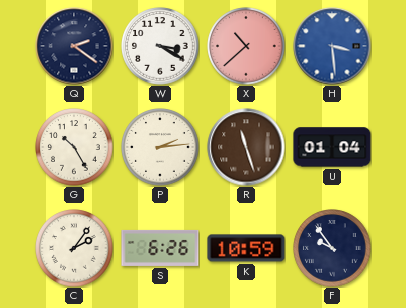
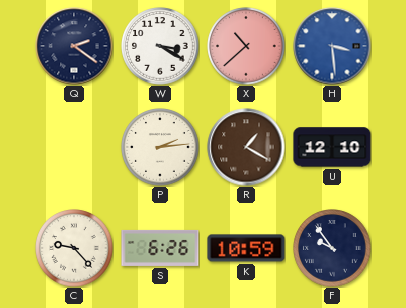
G: 10:25 -> none
R: 11:27 -> 1:20
U: 01:04 -> 12:10
C: 2:06 -> 9:23
